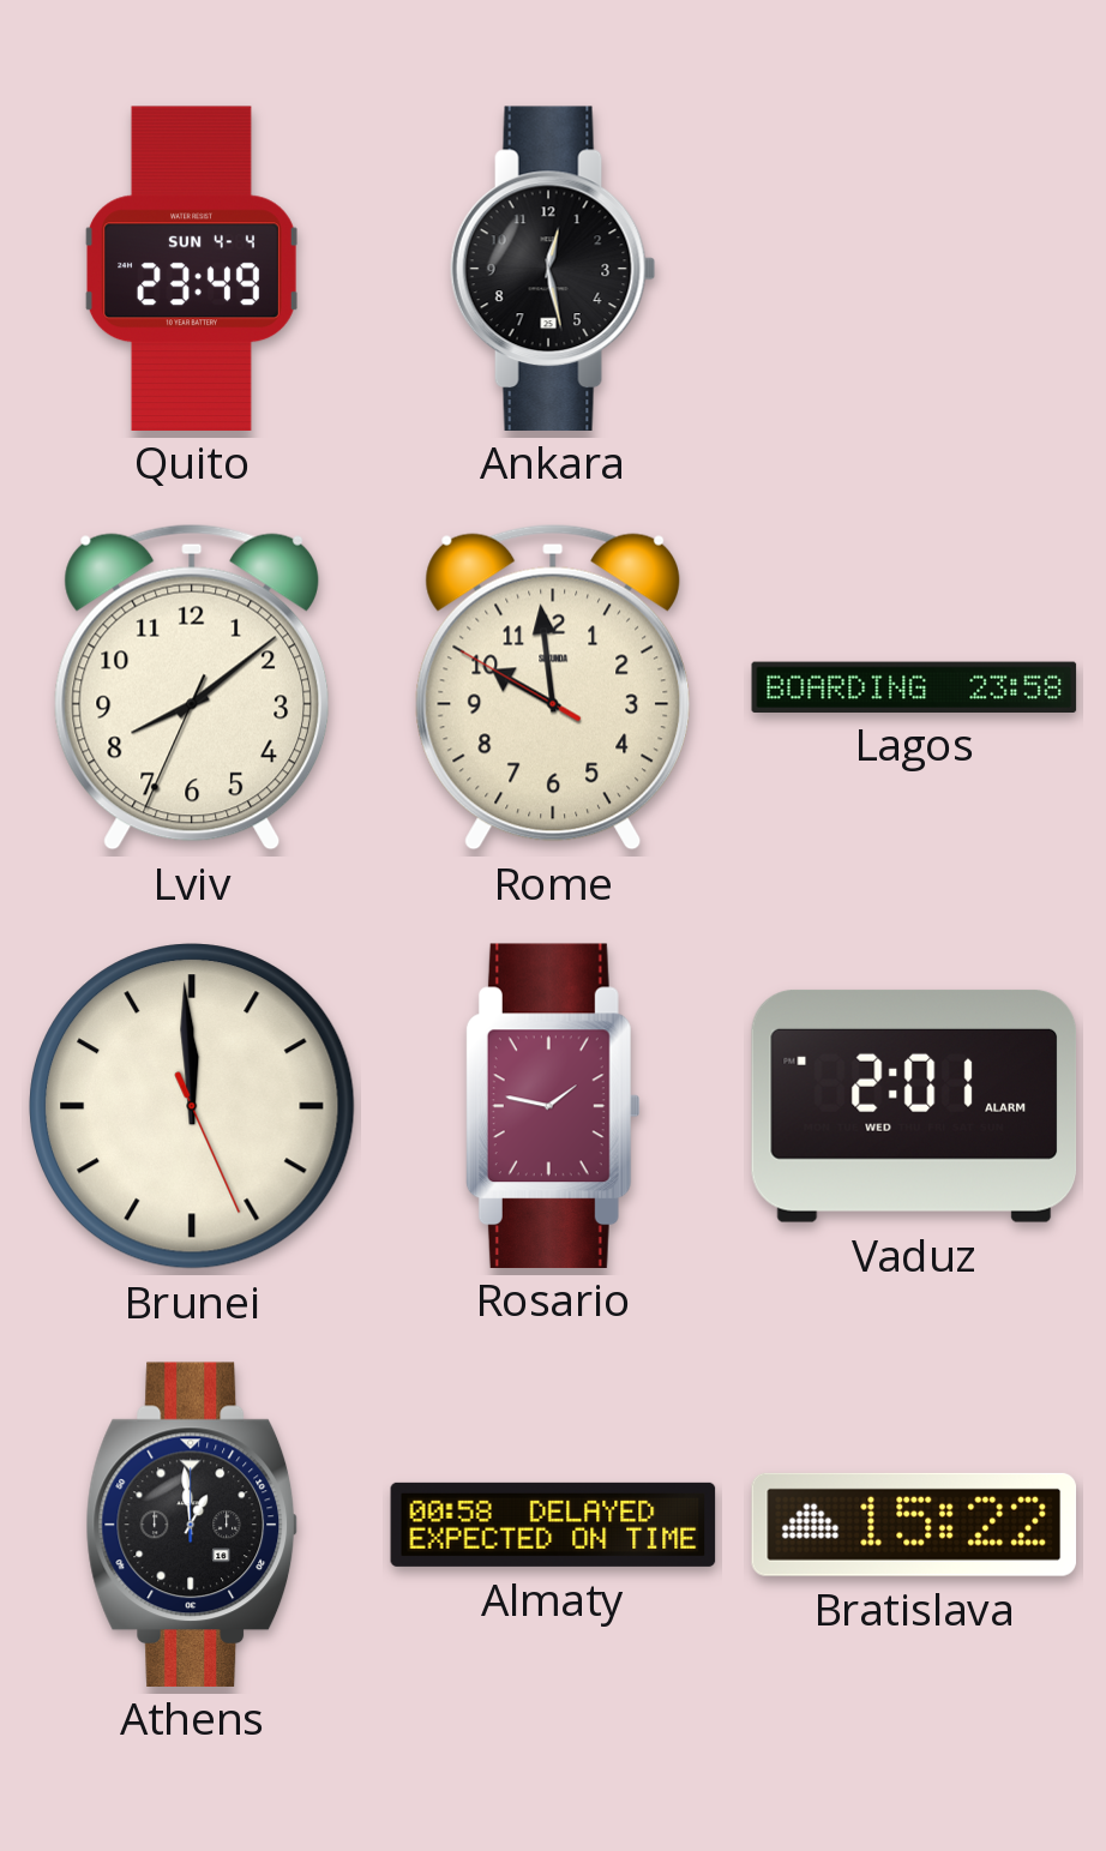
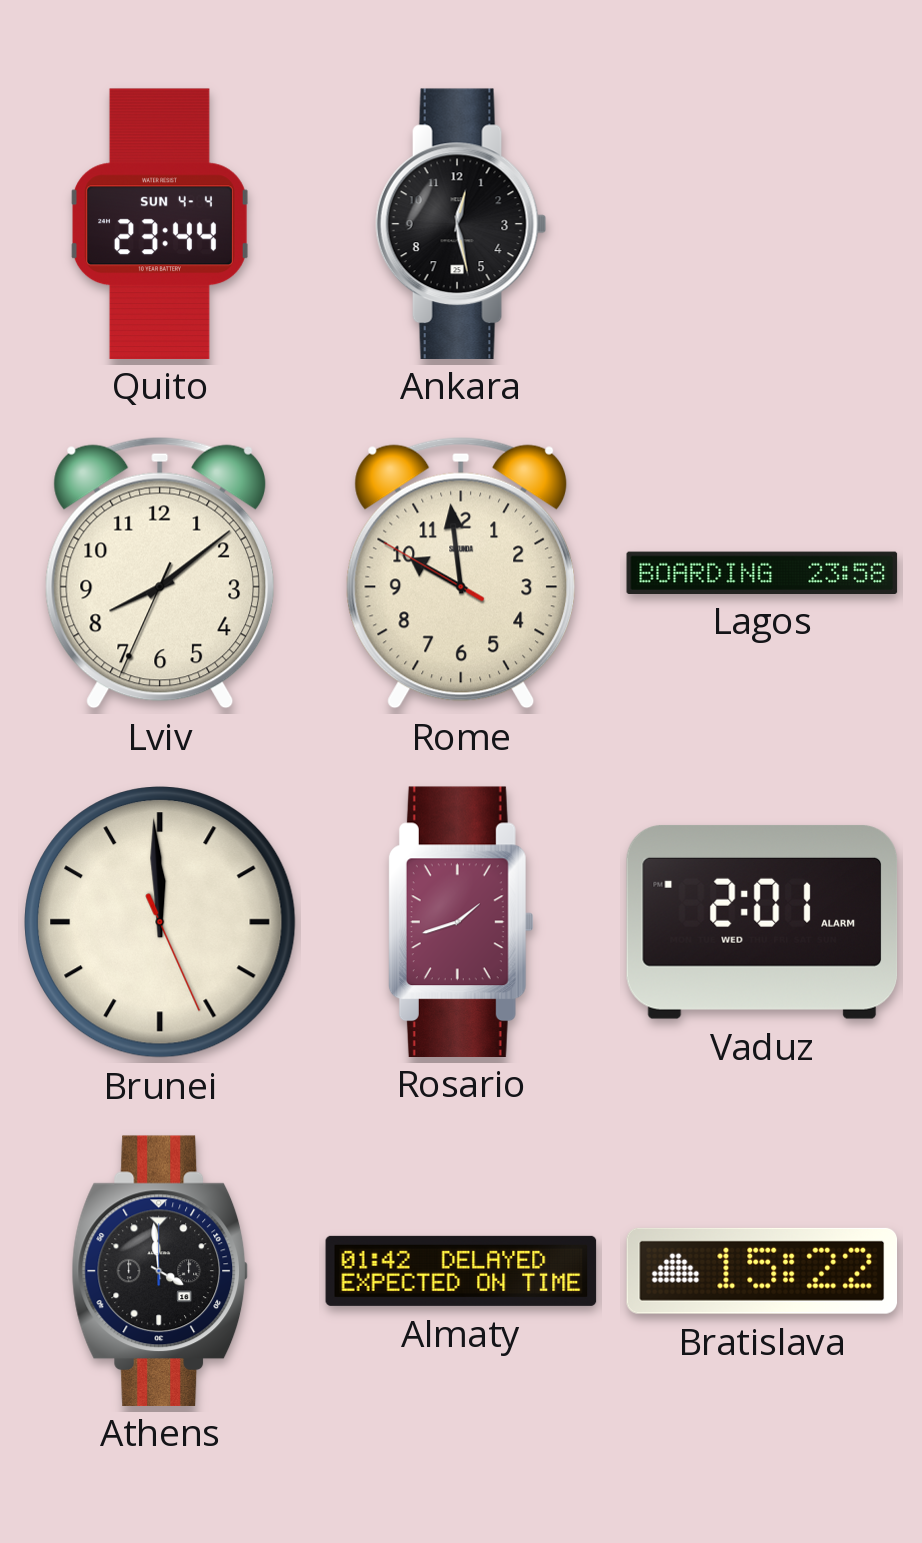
Quito: 23:49 -> 23:44
Rosario: 1:47 -> 1:42
Athens: 12:59 -> 3:59
Almaty: 00:58 -> 01:42
